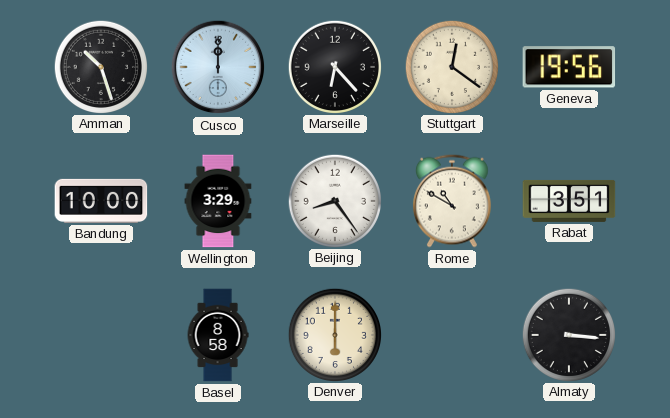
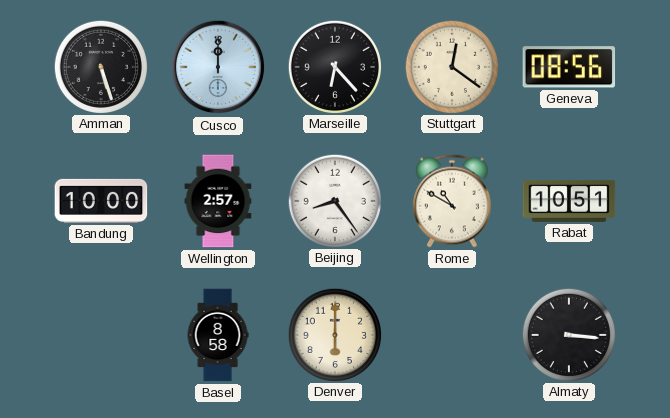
Amman: 10:27 -> 5:27
Geneva: 19:56 -> 08:56
Wellington: 3:29 -> 2:57
Rabat: 3:51 -> 10:51
